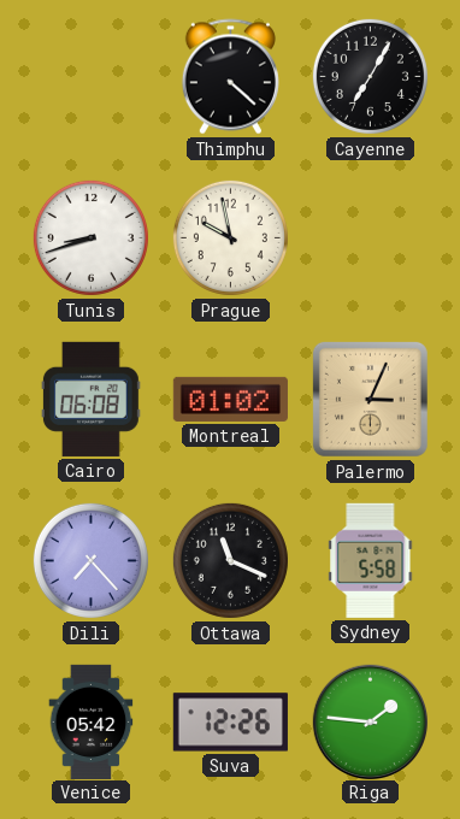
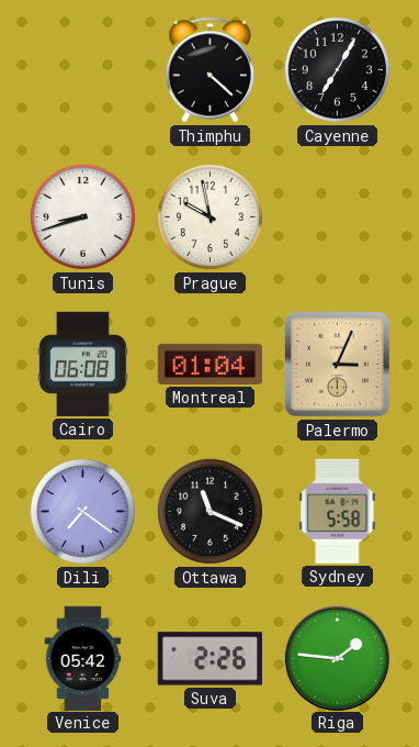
Montreal: 01:02 -> 01:04
Dili: 7:23 -> 7:21
Suva: 12:26 -> 2:26
